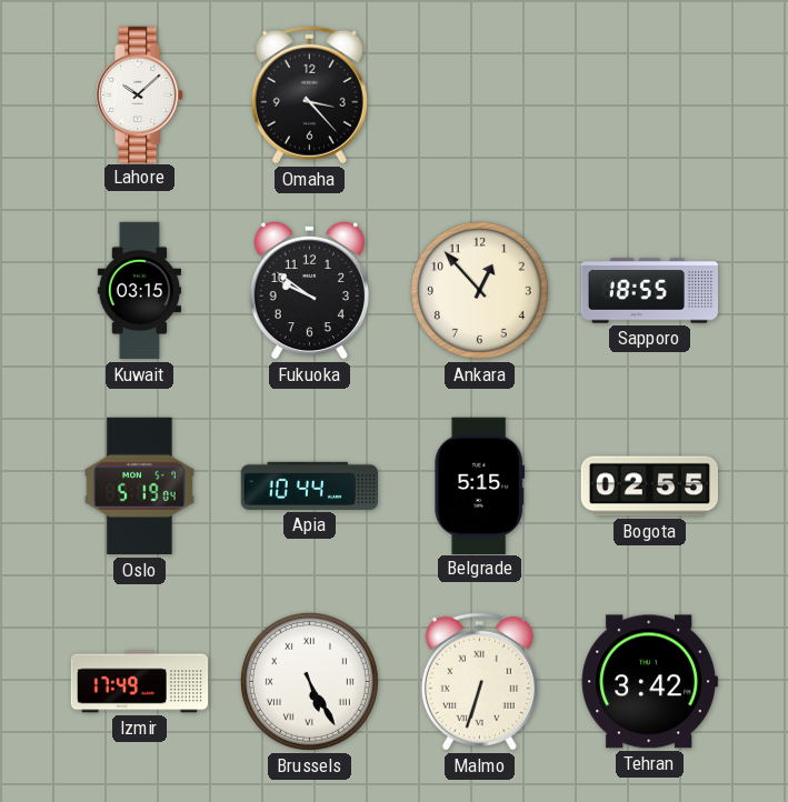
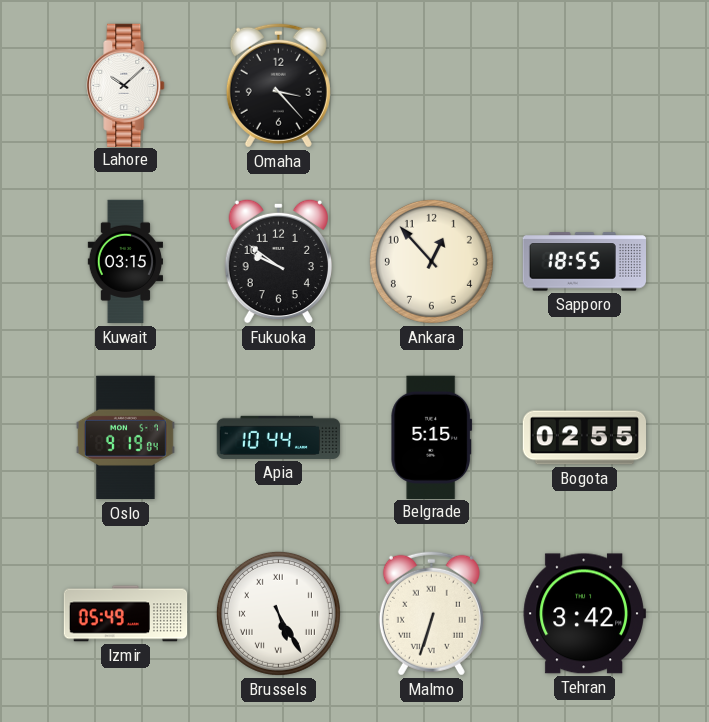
Oslo: 5:19 -> 9:19
Izmir: 17:49 -> 05:49
